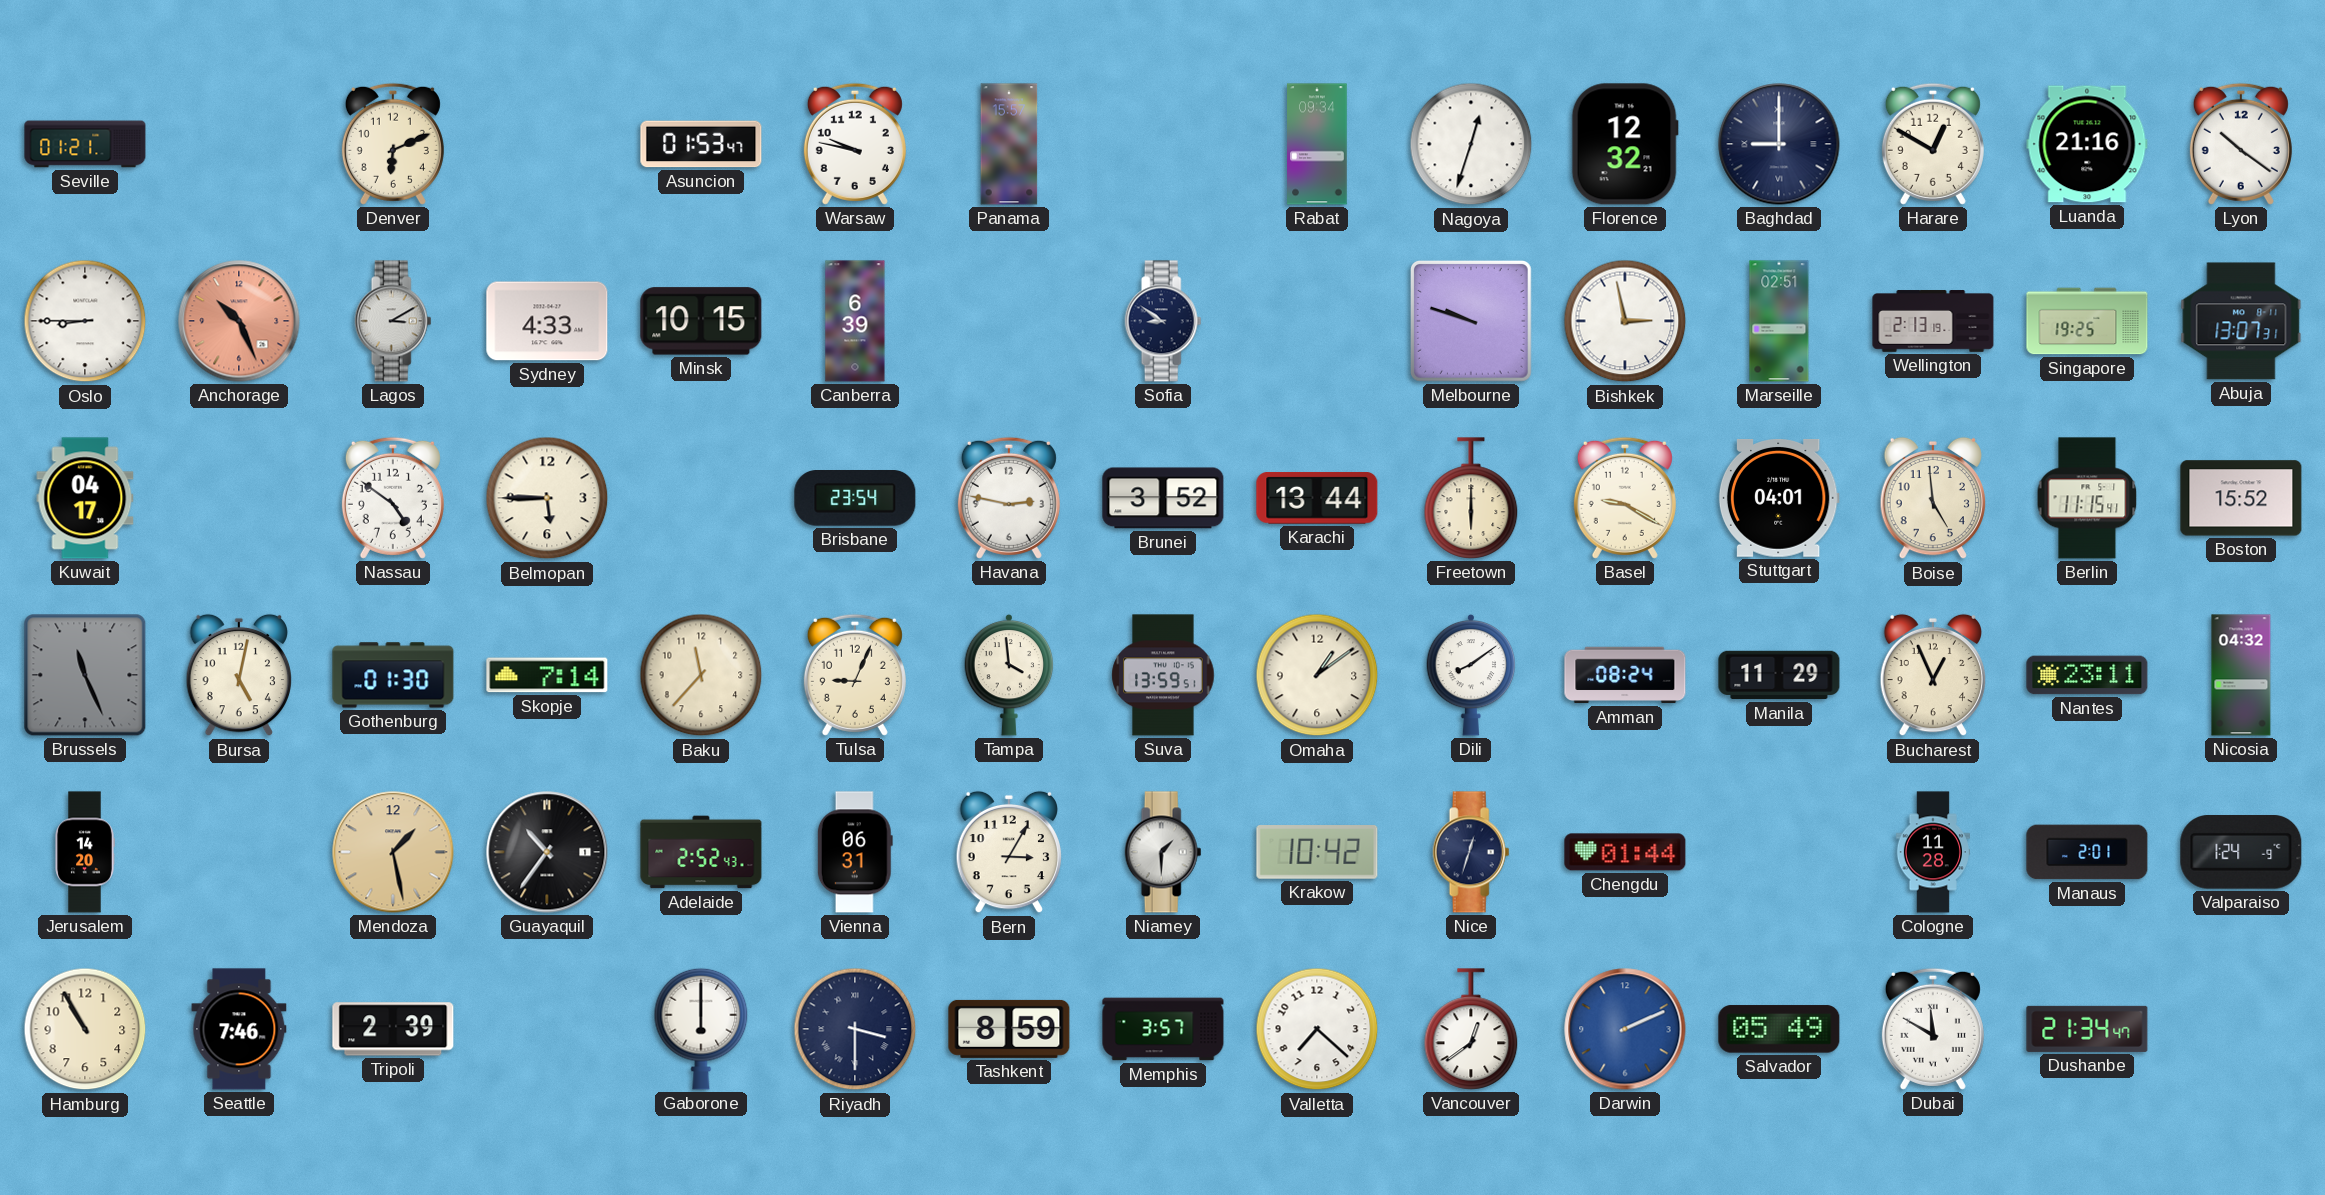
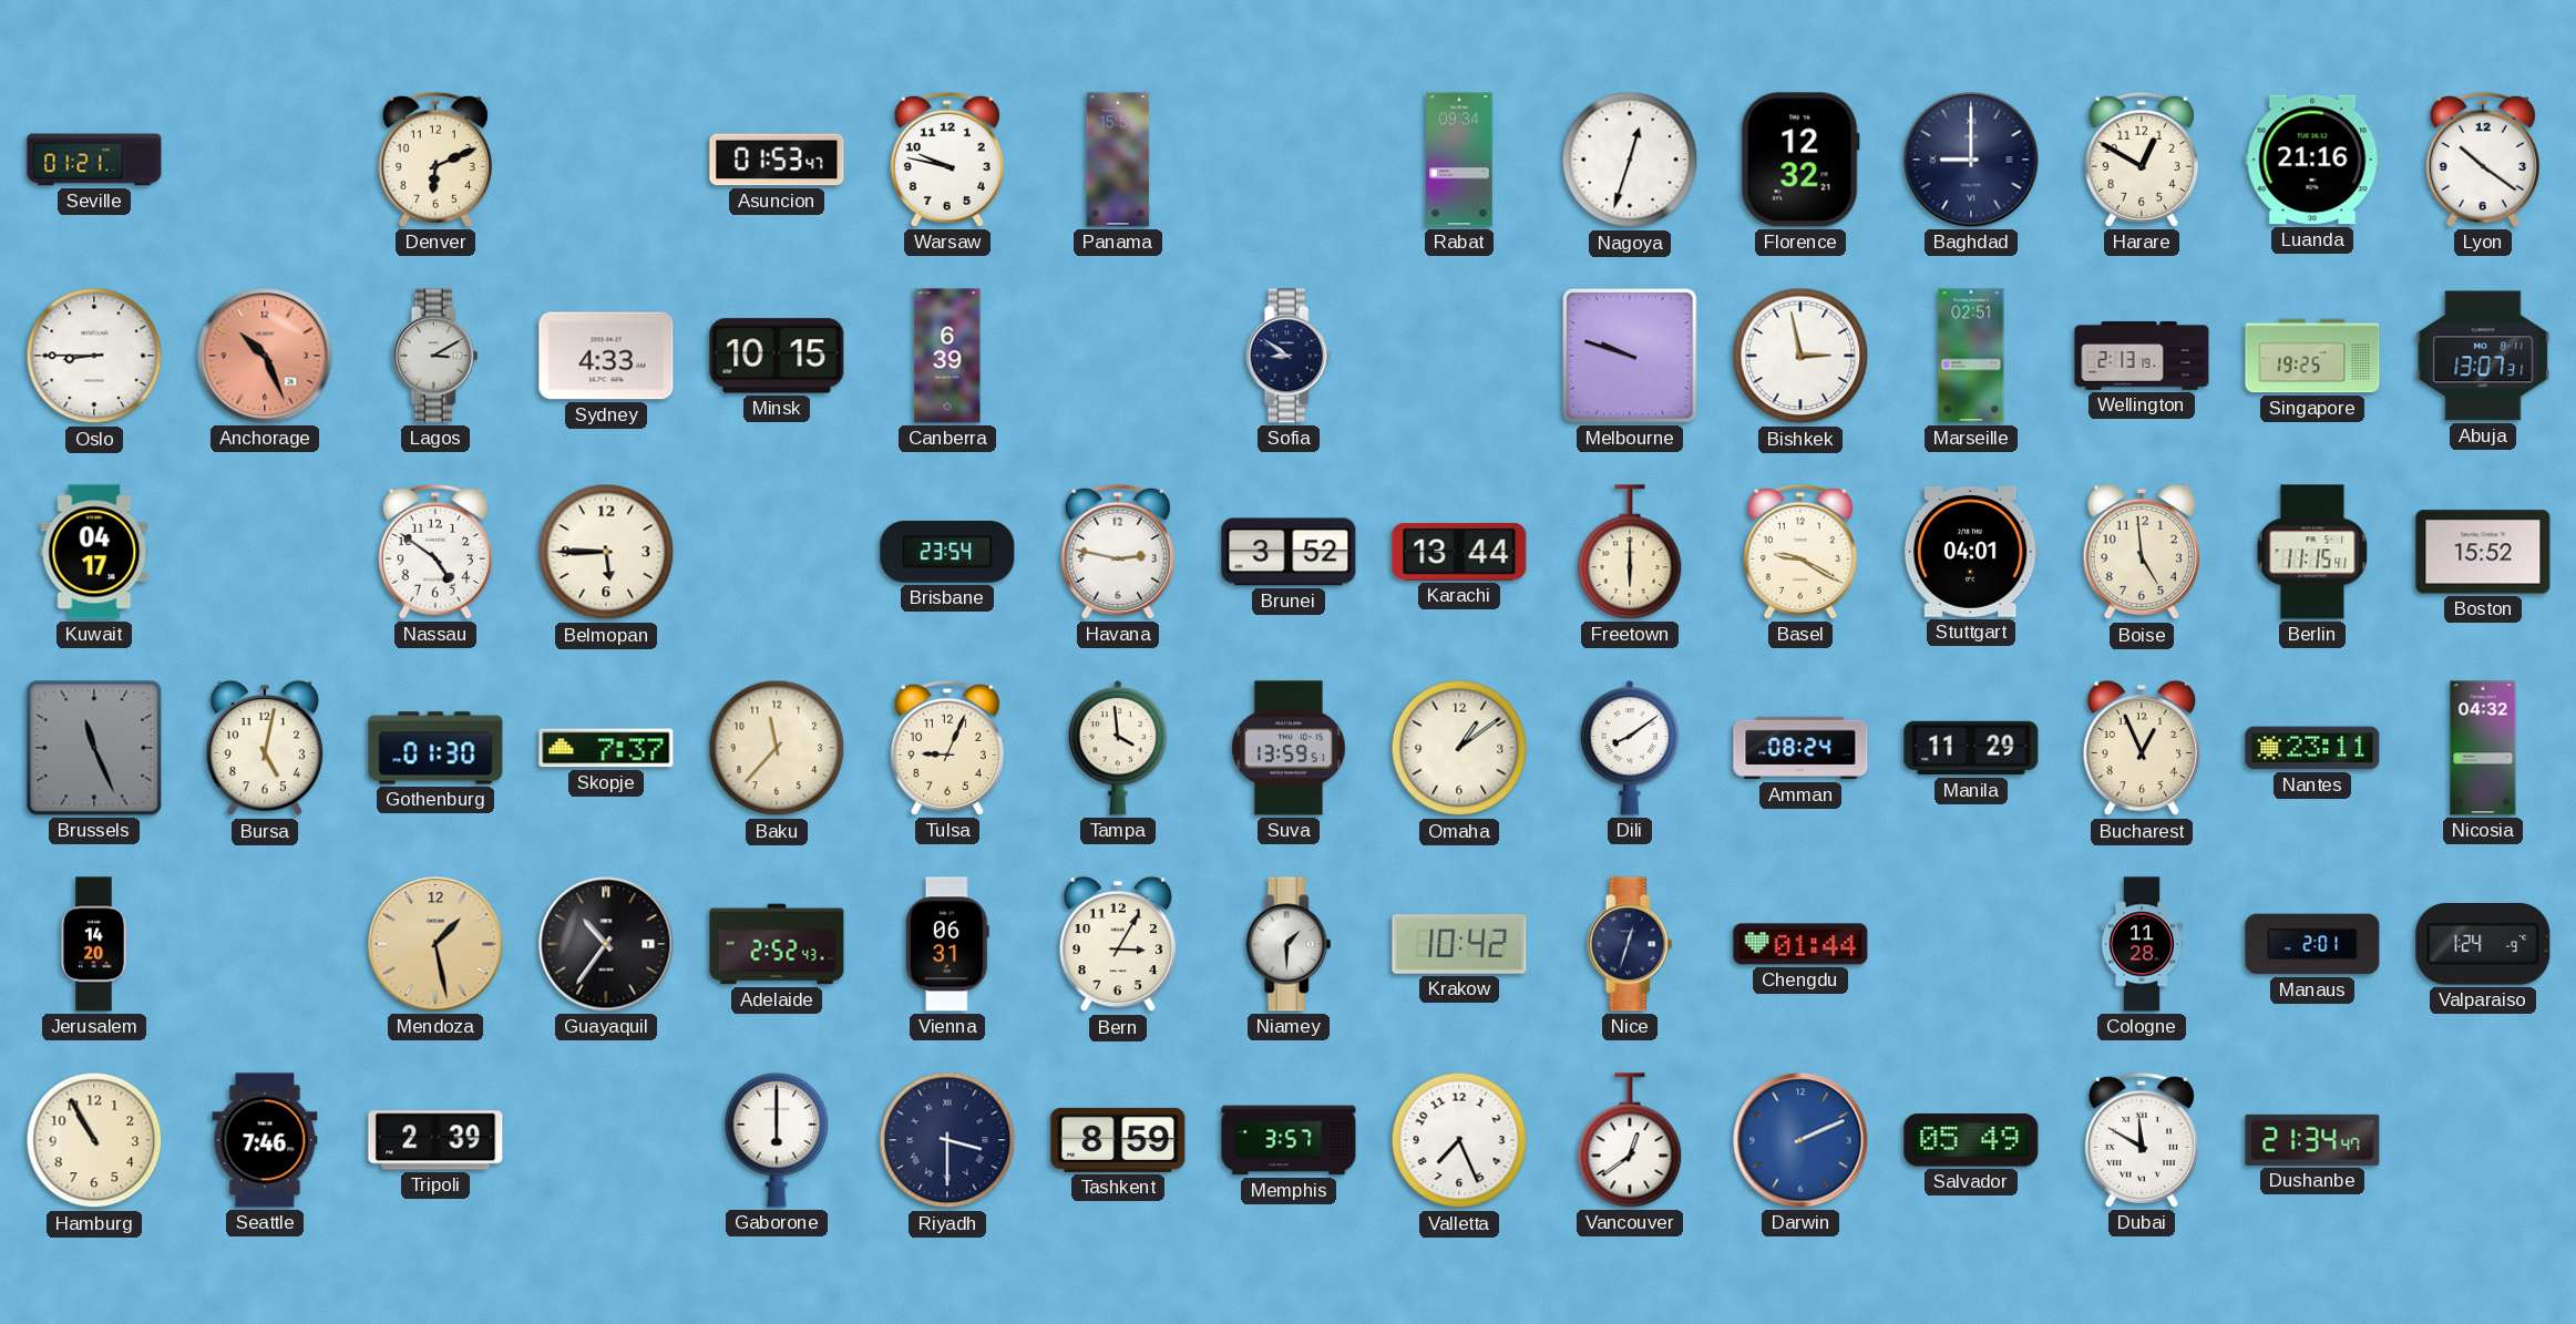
Skopje: 7:14 -> 7:37
Valletta: 7:22 -> 7:26
